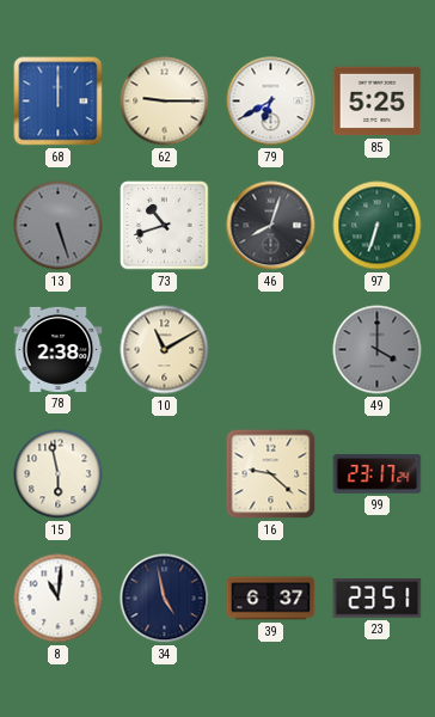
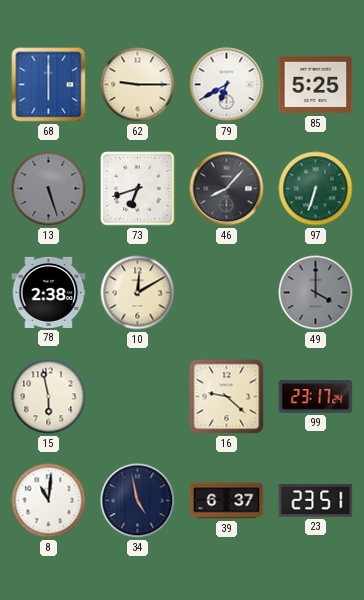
68: 12:00 -> 6:00
73: 10:42 -> 6:42
46: 8:03 -> 8:07
10: 11:10 -> 12:10
